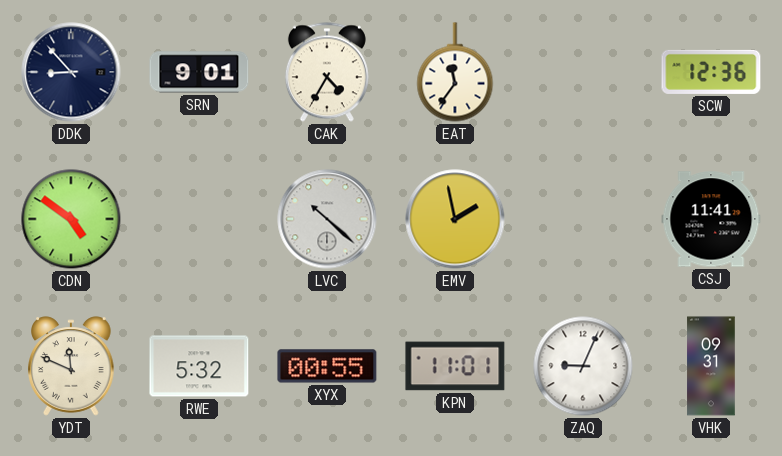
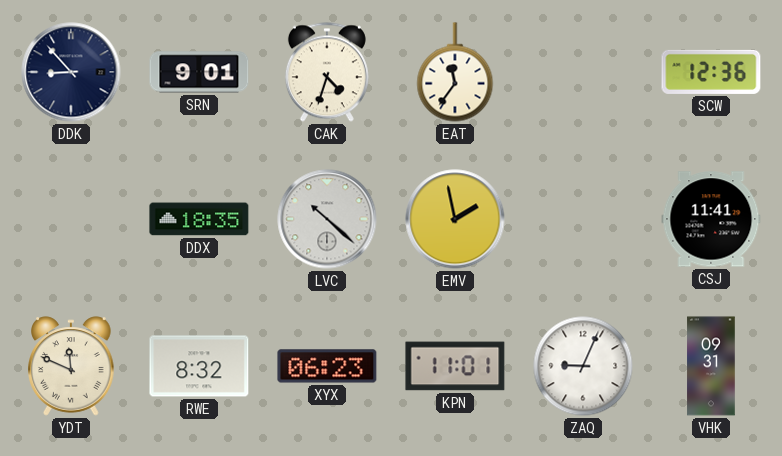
CAK: 4:35 -> 4:33
CDN: 4:51 -> none
DDX: none -> 18:35
RWE: 5:32 -> 8:32
XYX: 00:55 -> 06:23
